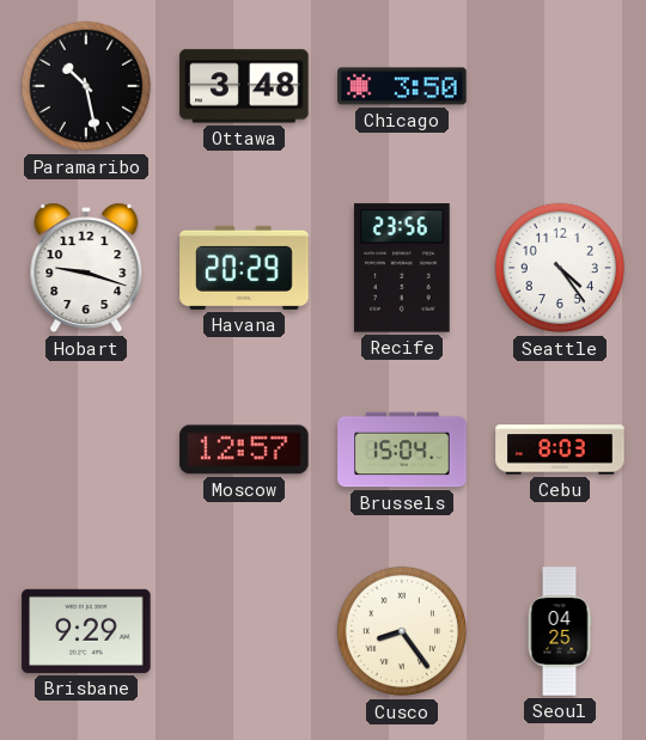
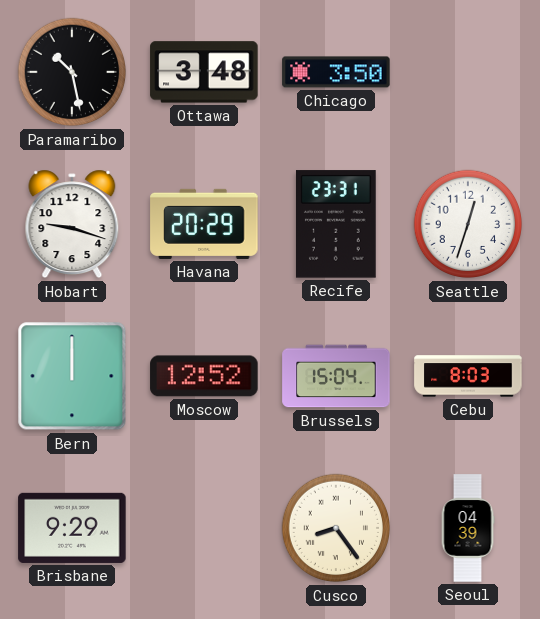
Recife: 23:56 -> 23:31
Seattle: 4:24 -> 12:33
Bern: none -> 12:00
Moscow: 12:57 -> 12:52
Seoul: 04:25 -> 04:39
